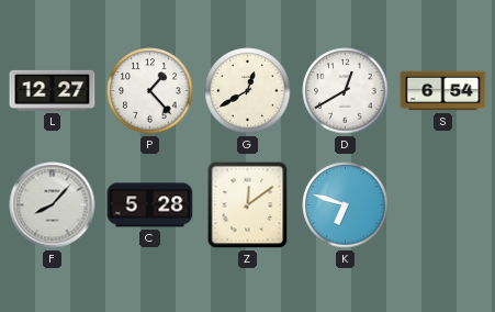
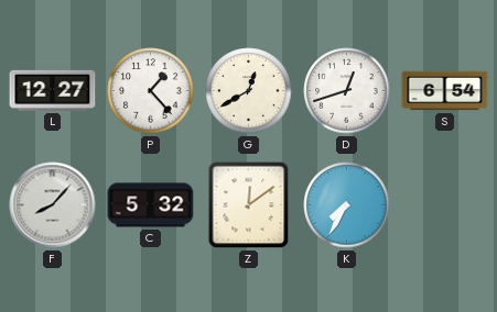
D: 12:40 -> 12:42
C: 5:28 -> 5:32
K: 6:48 -> 7:35
